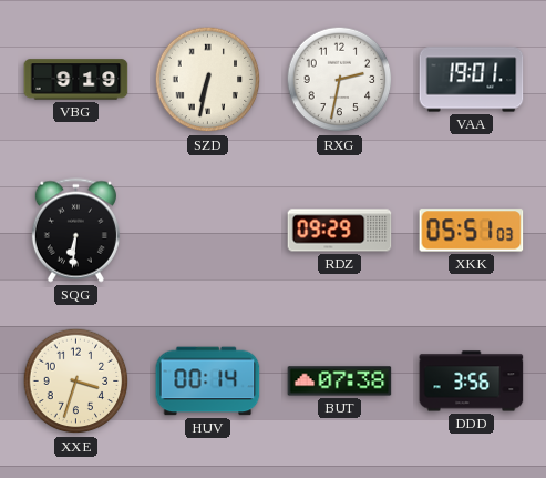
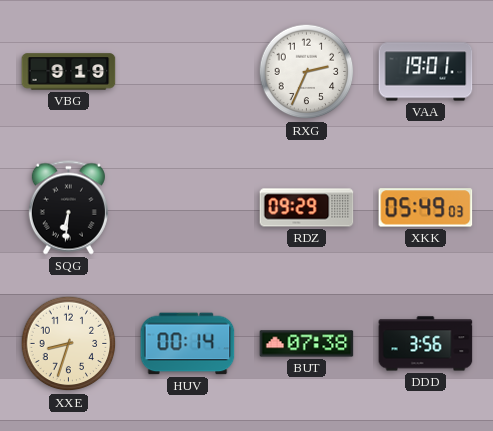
SZD: 6:32 -> none
RXG: 2:32 -> 2:34
XKK: 05:51 -> 05:49
XXE: 3:33 -> 8:33
